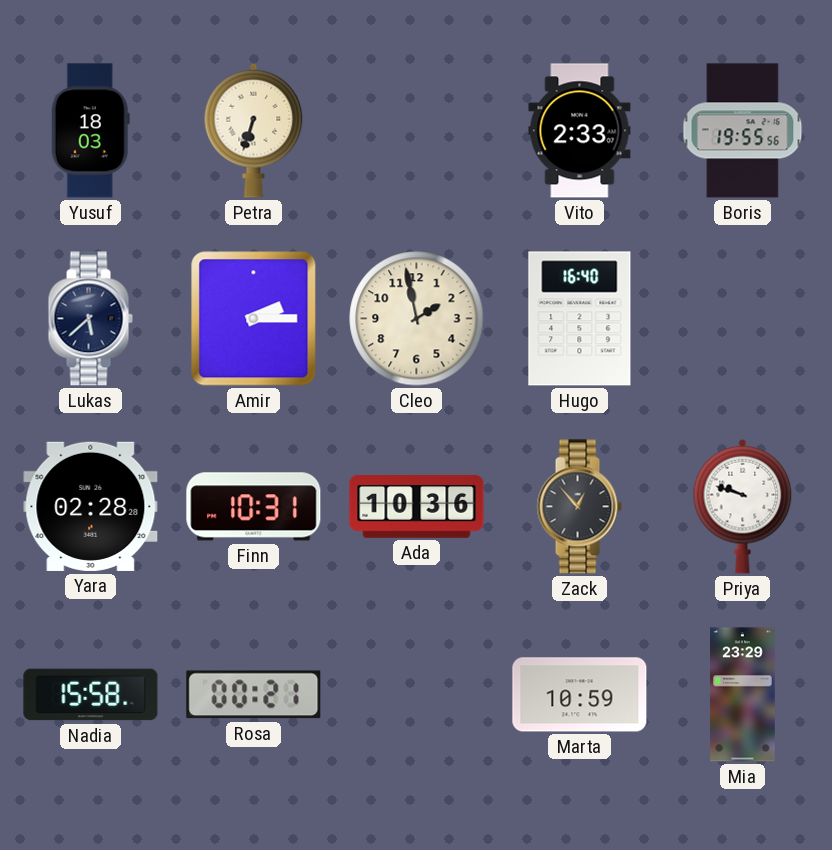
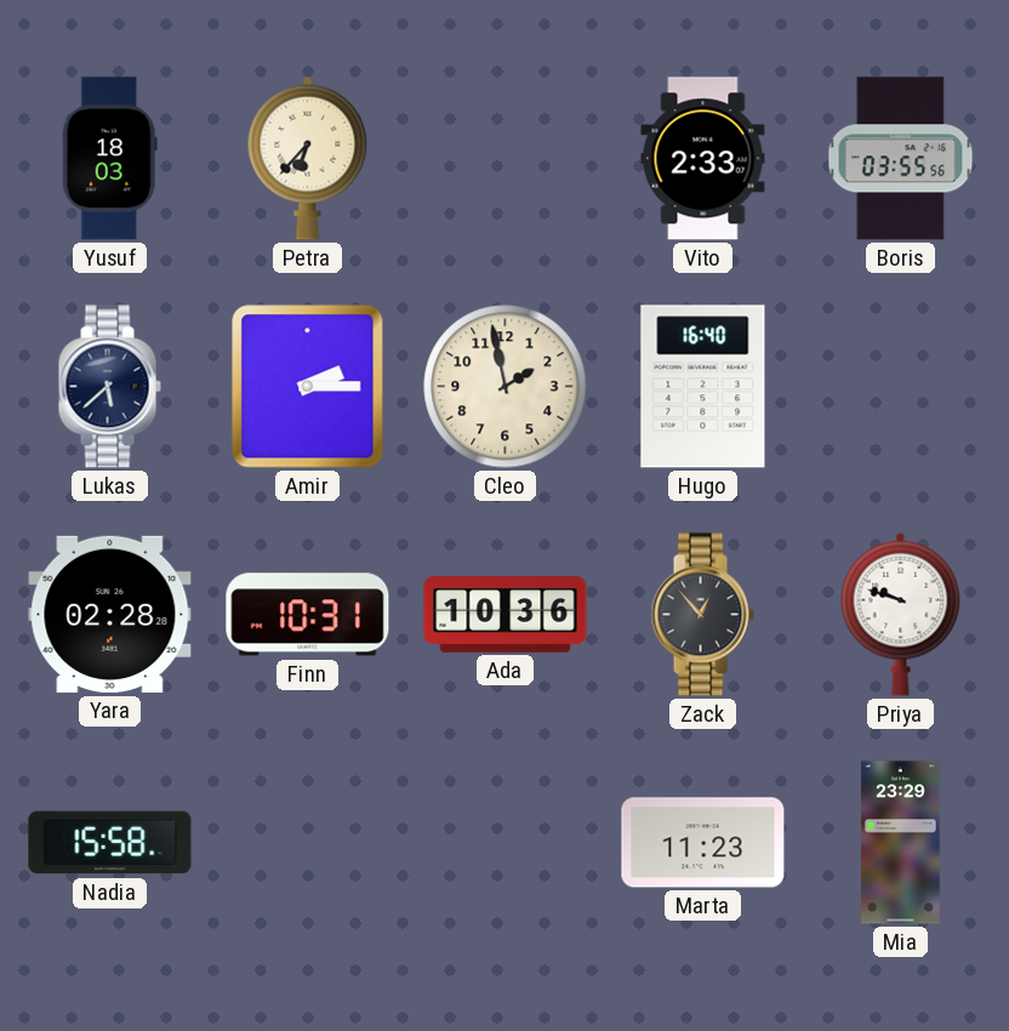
Petra: 6:33 -> 6:37
Boris: 19:55 -> 03:55
Rosa: 00:21 -> none
Marta: 10:59 -> 11:23
